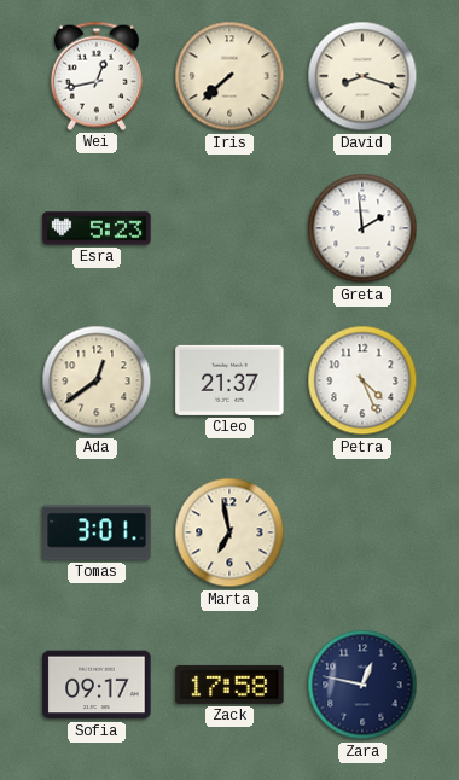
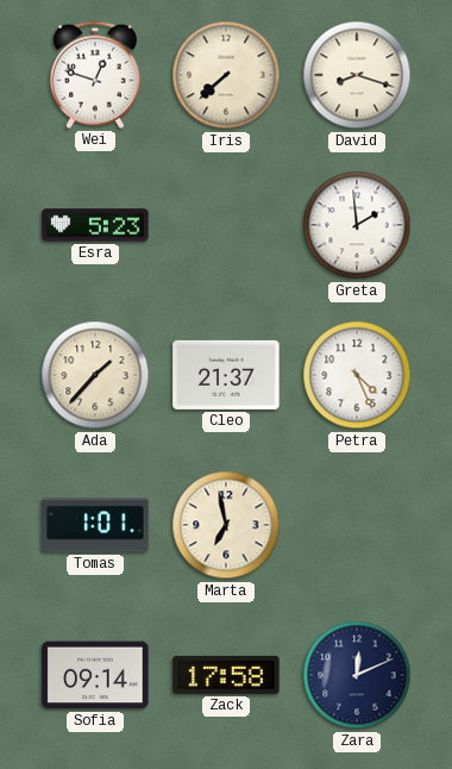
Wei: 12:43 -> 12:48
Ada: 12:39 -> 1:37
Tomas: 3:01 -> 1:01
Sofia: 09:17 -> 09:14
Zara: 12:47 -> 12:11
